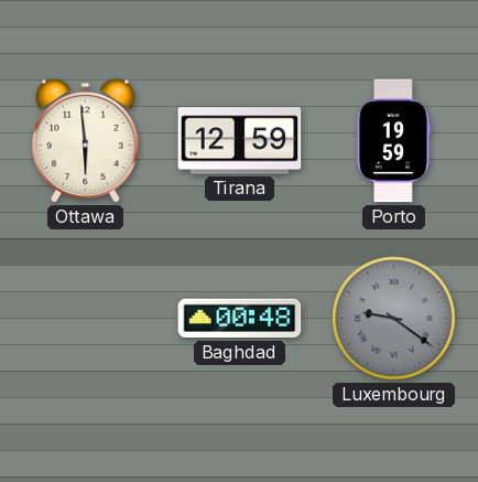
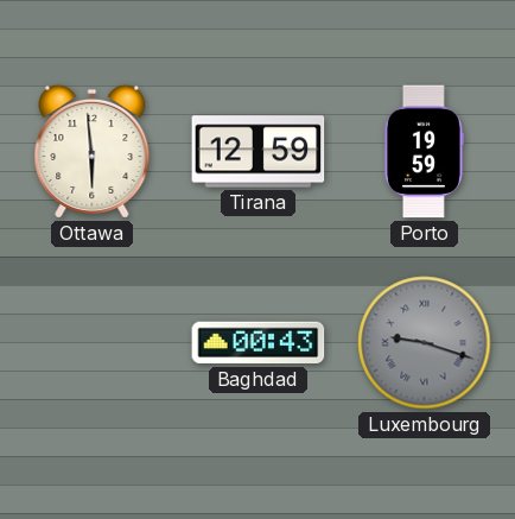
Baghdad: 00:48 -> 00:43
Luxembourg: 9:21 -> 9:18
